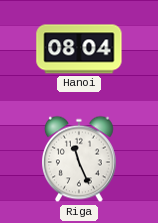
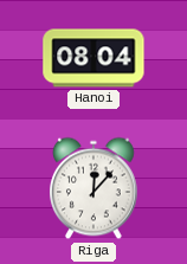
Riga: 11:26 -> 12:07
